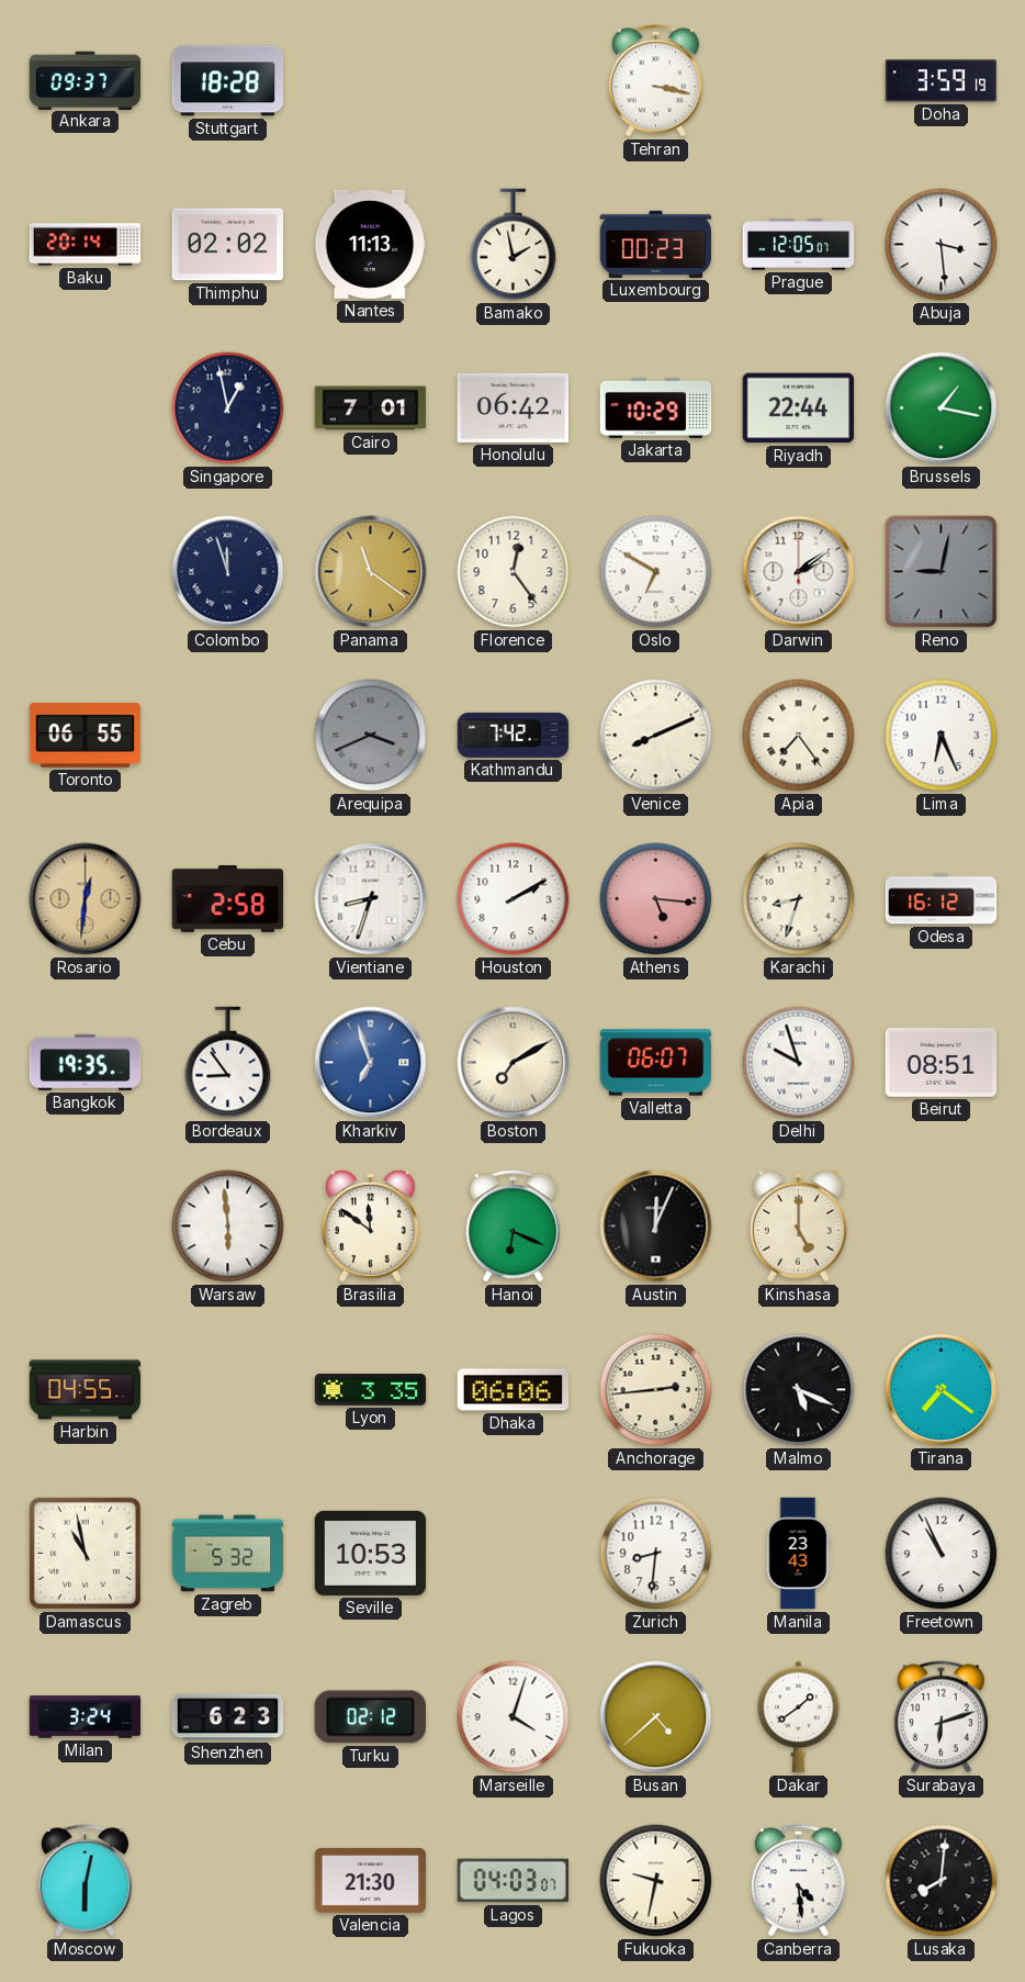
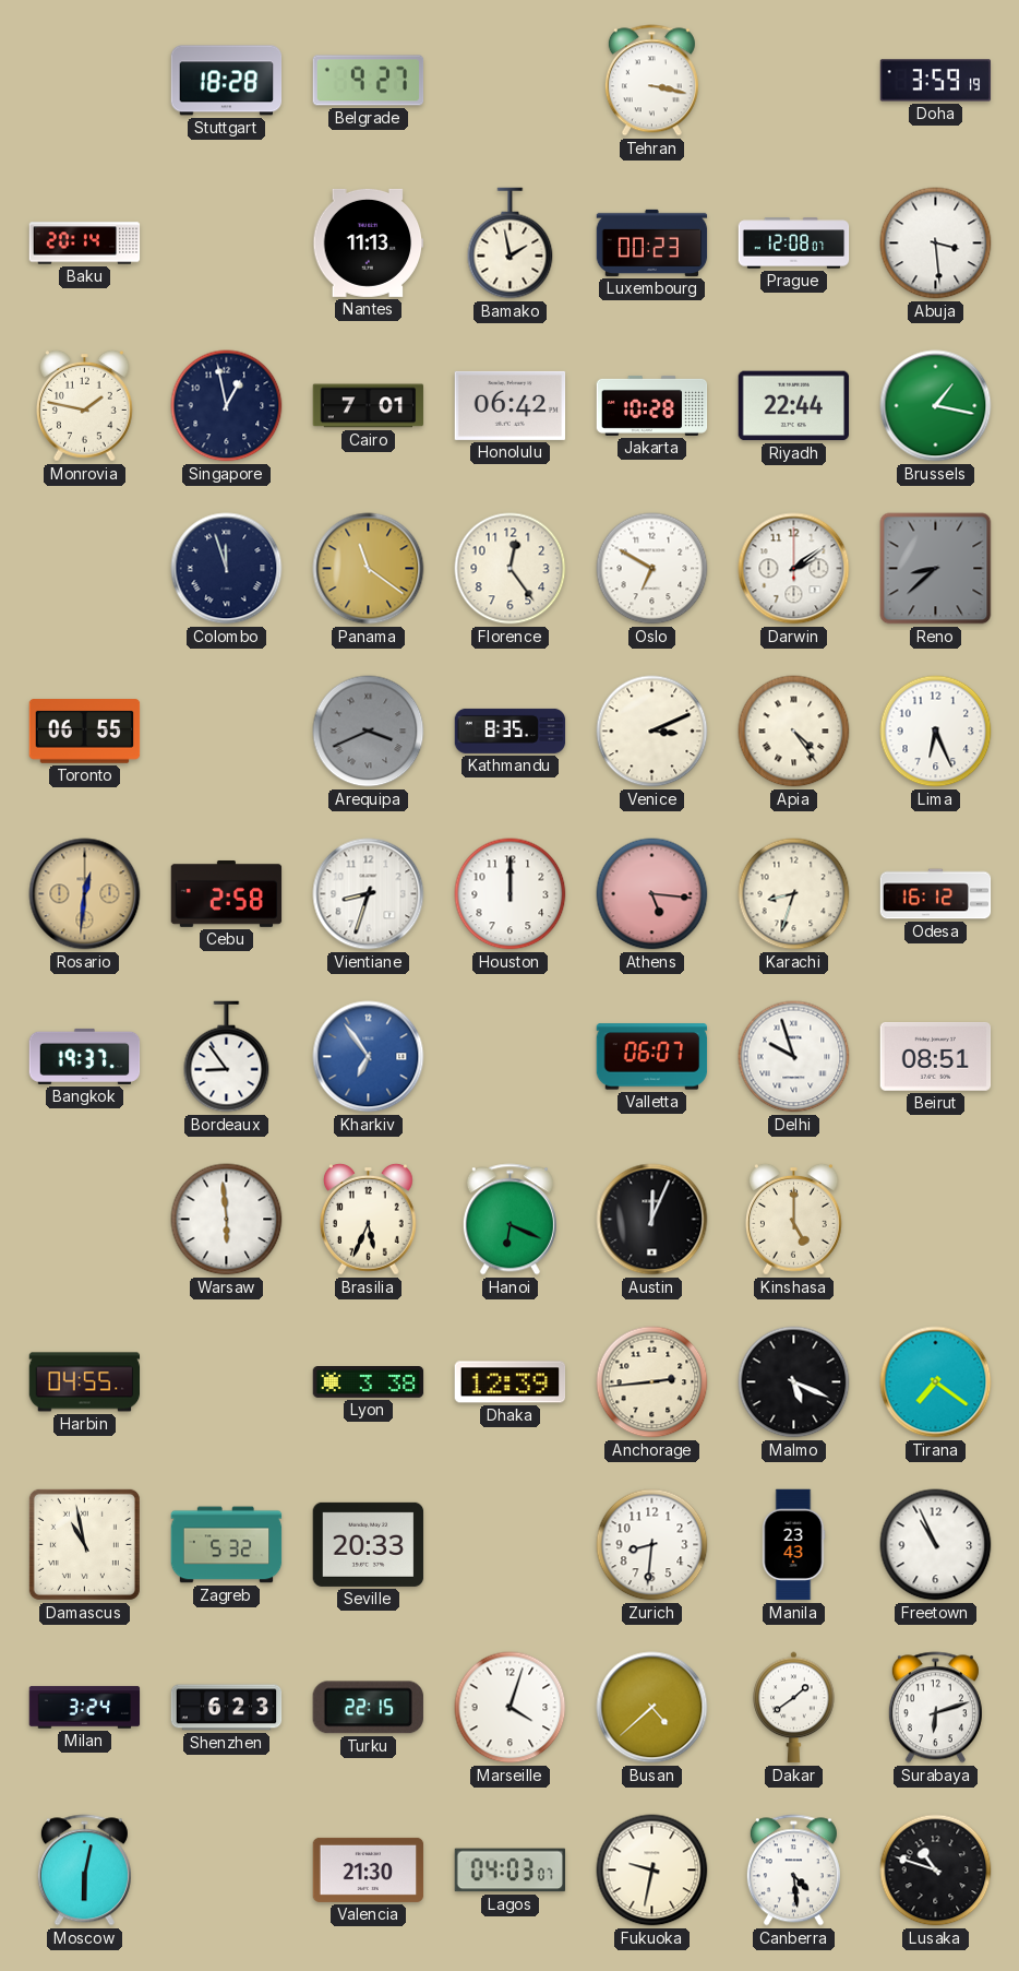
Ankara: 09:37 -> none
Belgrade: none -> 9:27
Thimphu: 02:02 -> none
Prague: 12:05 -> 12:08
Monrovia: none -> 1:47
Jakarta: 10:29 -> 10:28
Reno: 9:02 -> 8:38
Kathmandu: 7:42 -> 8:35
Venice: 8:11 -> 3:11
Apia: 7:24 -> 4:24
Houston: 2:10 -> 12:00
Bangkok: 19:35 -> 19:37
Kharkiv: 6:57 -> 6:54
Boston: 7:10 -> none
Brasilia: 11:51 -> 5:34
Lyon: 3:35 -> 3:38
Dhaka: 06:06 -> 12:39
Seville: 10:53 -> 20:33
Turku: 02:12 -> 22:15
Lusaka: 8:01 -> 10:48
